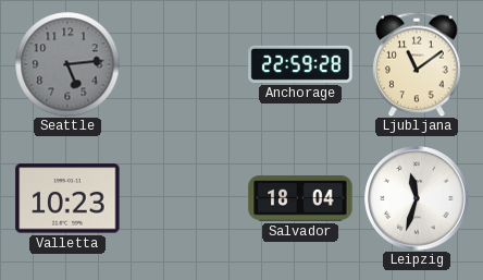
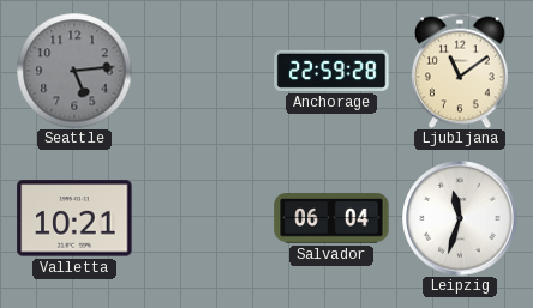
Valletta: 10:23 -> 10:21
Salvador: 18:04 -> 06:04
